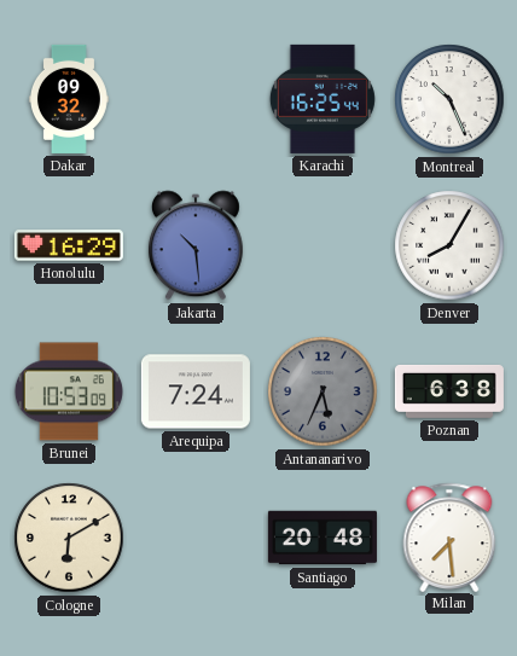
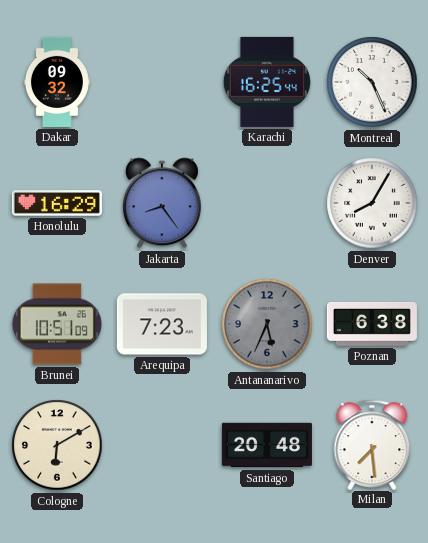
Jakarta: 10:29 -> 8:24
Brunei: 10:53 -> 10:51
Arequipa: 7:24 -> 7:23
